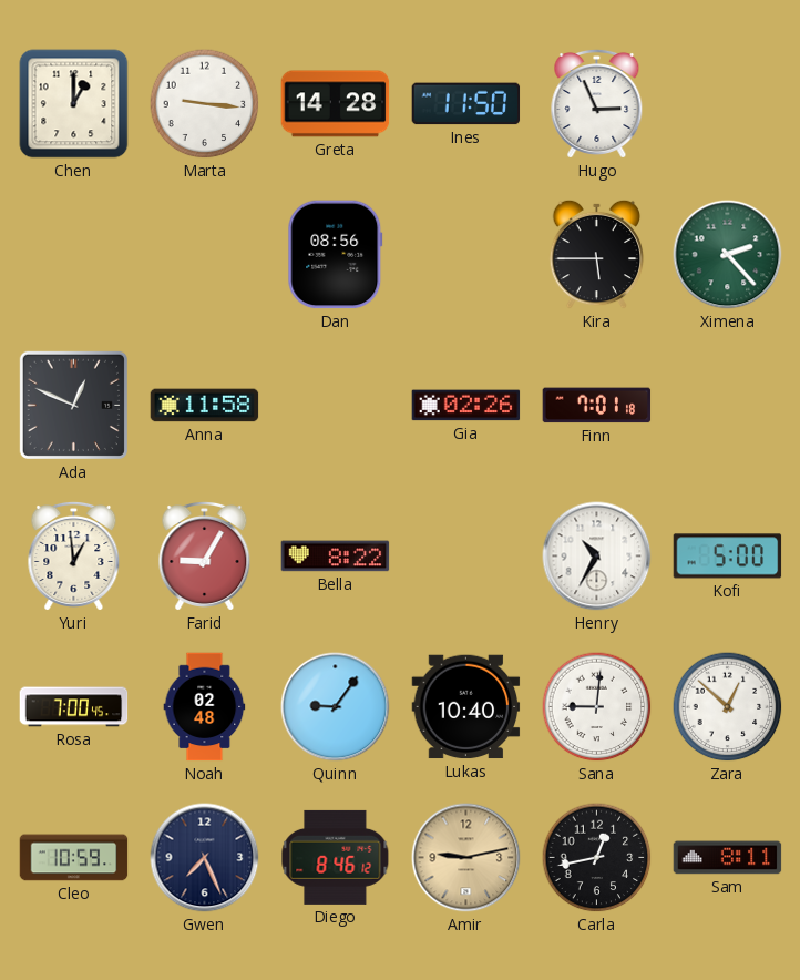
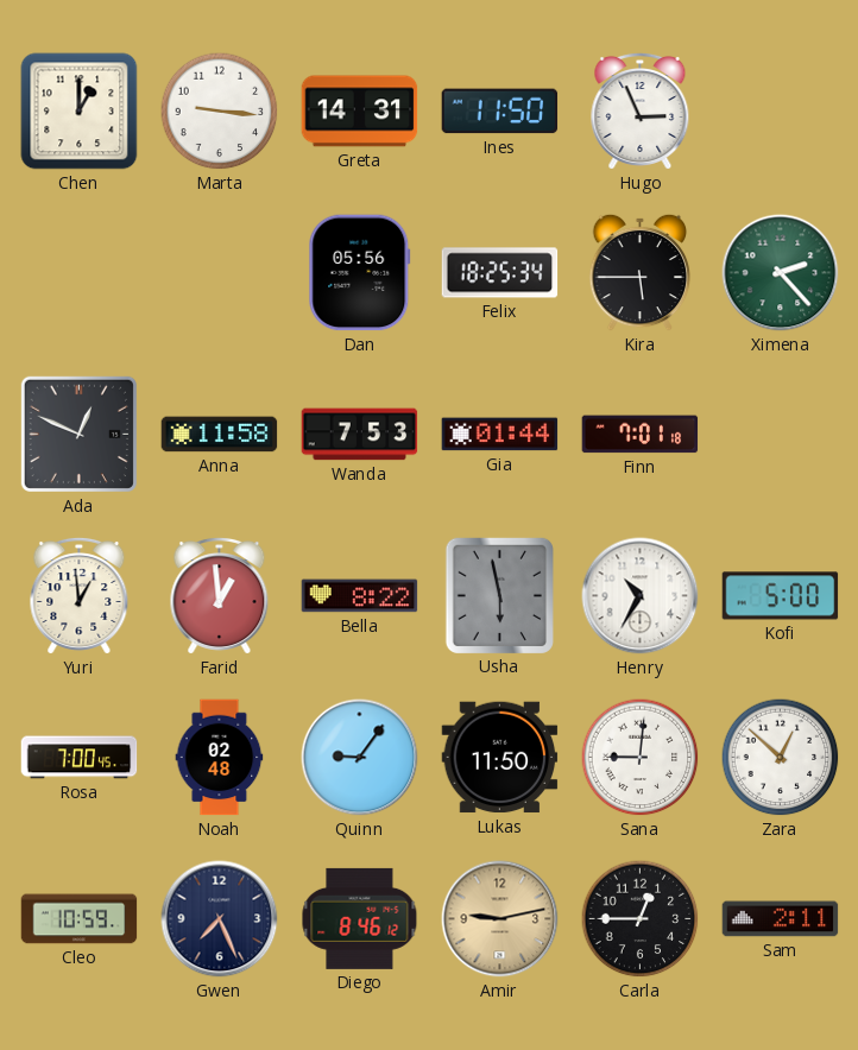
Greta: 14:28 -> 14:31
Dan: 08:56 -> 05:56
Felix: none -> 18:25
Wanda: none -> 7:53
Gia: 02:26 -> 01:44
Farid: 9:05 -> 12:59
Usha: none -> 5:58
Lukas: 10:40 -> 11:50
Carla: 12:43 -> 12:45
Sam: 8:11 -> 2:11
